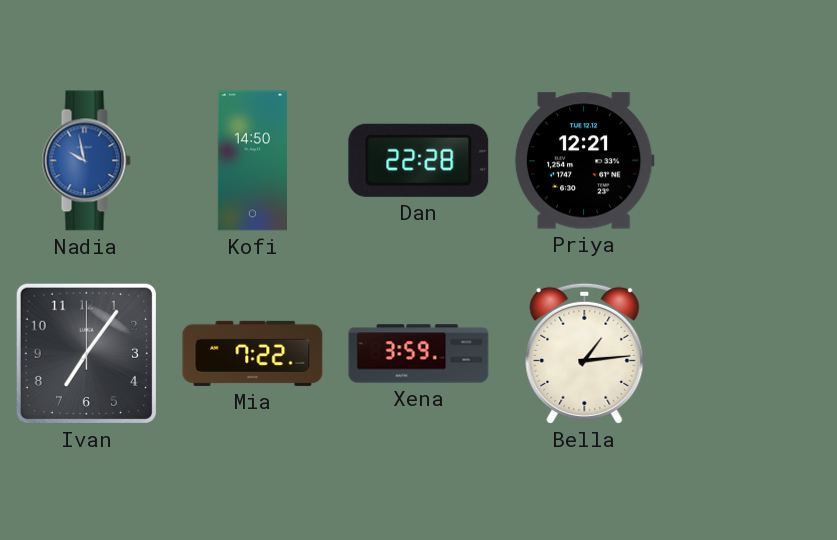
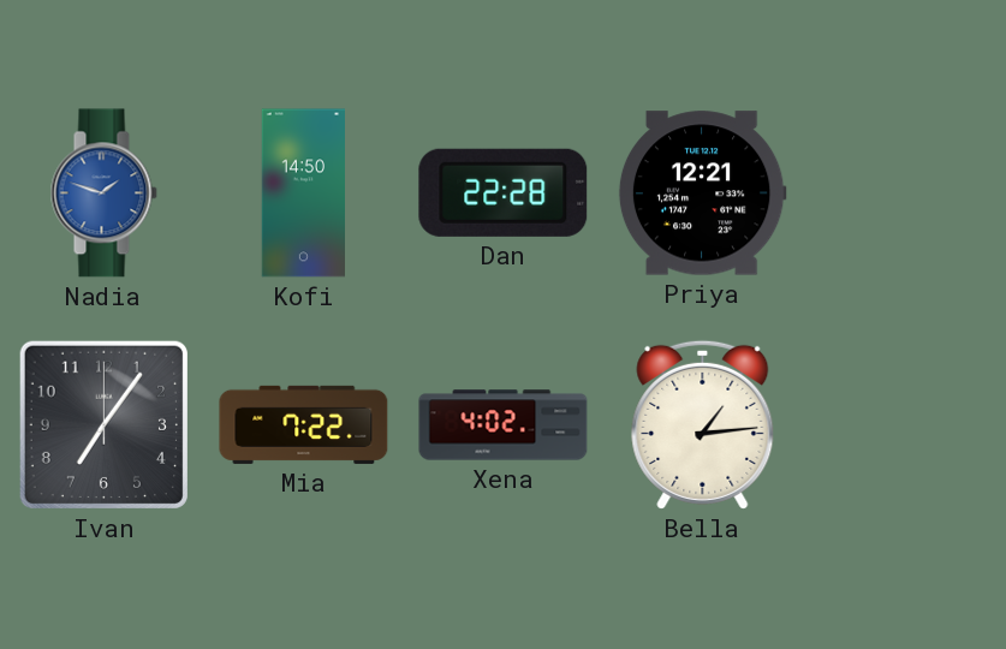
Nadia: 9:58 -> 1:48
Xena: 3:59 -> 4:02
